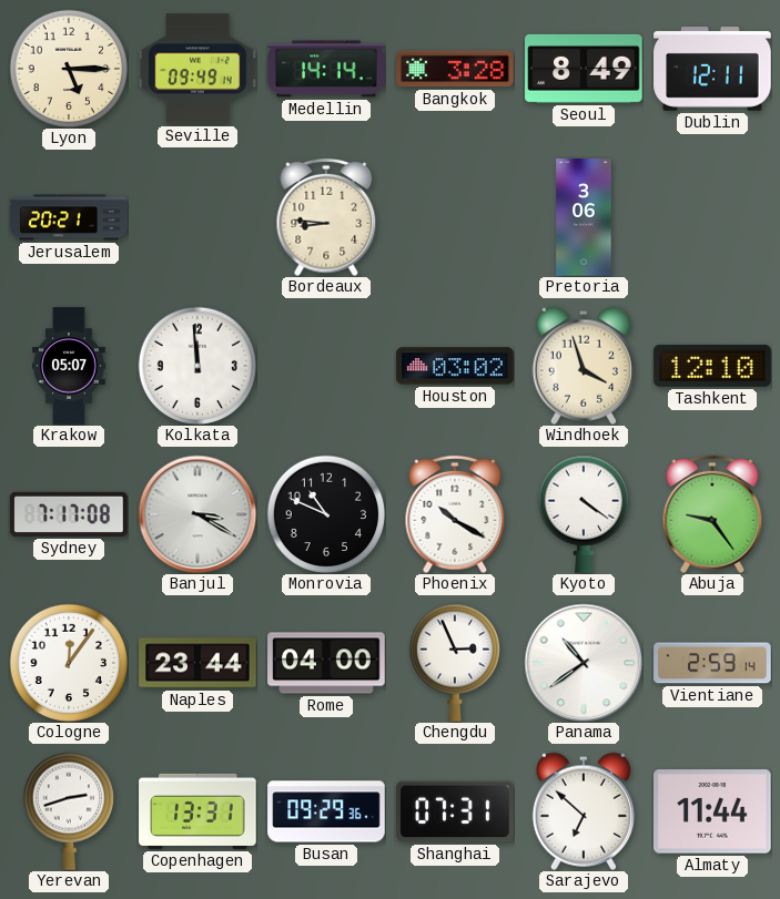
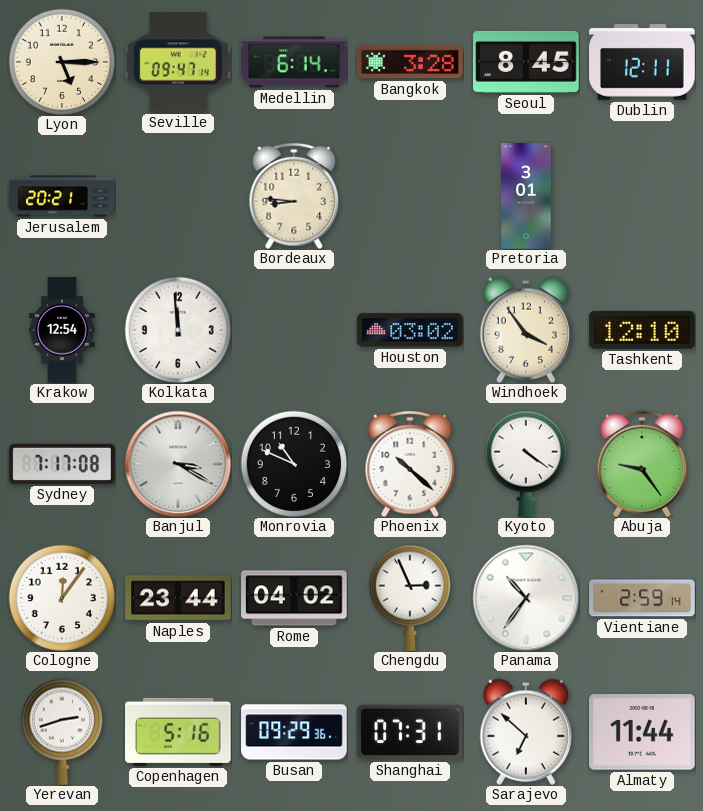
Seville: 09:49 -> 09:47
Medellin: 14:14 -> 6:14
Seoul: 8:49 -> 8:45
Pretoria: 3:06 -> 3:01
Krakow: 05:07 -> 12:54
Windhoek: 3:57 -> 3:54
Phoenix: 10:20 -> 10:22
Rome: 04:00 -> 04:02
Panama: 10:39 -> 10:36
Copenhagen: 13:31 -> 5:16
